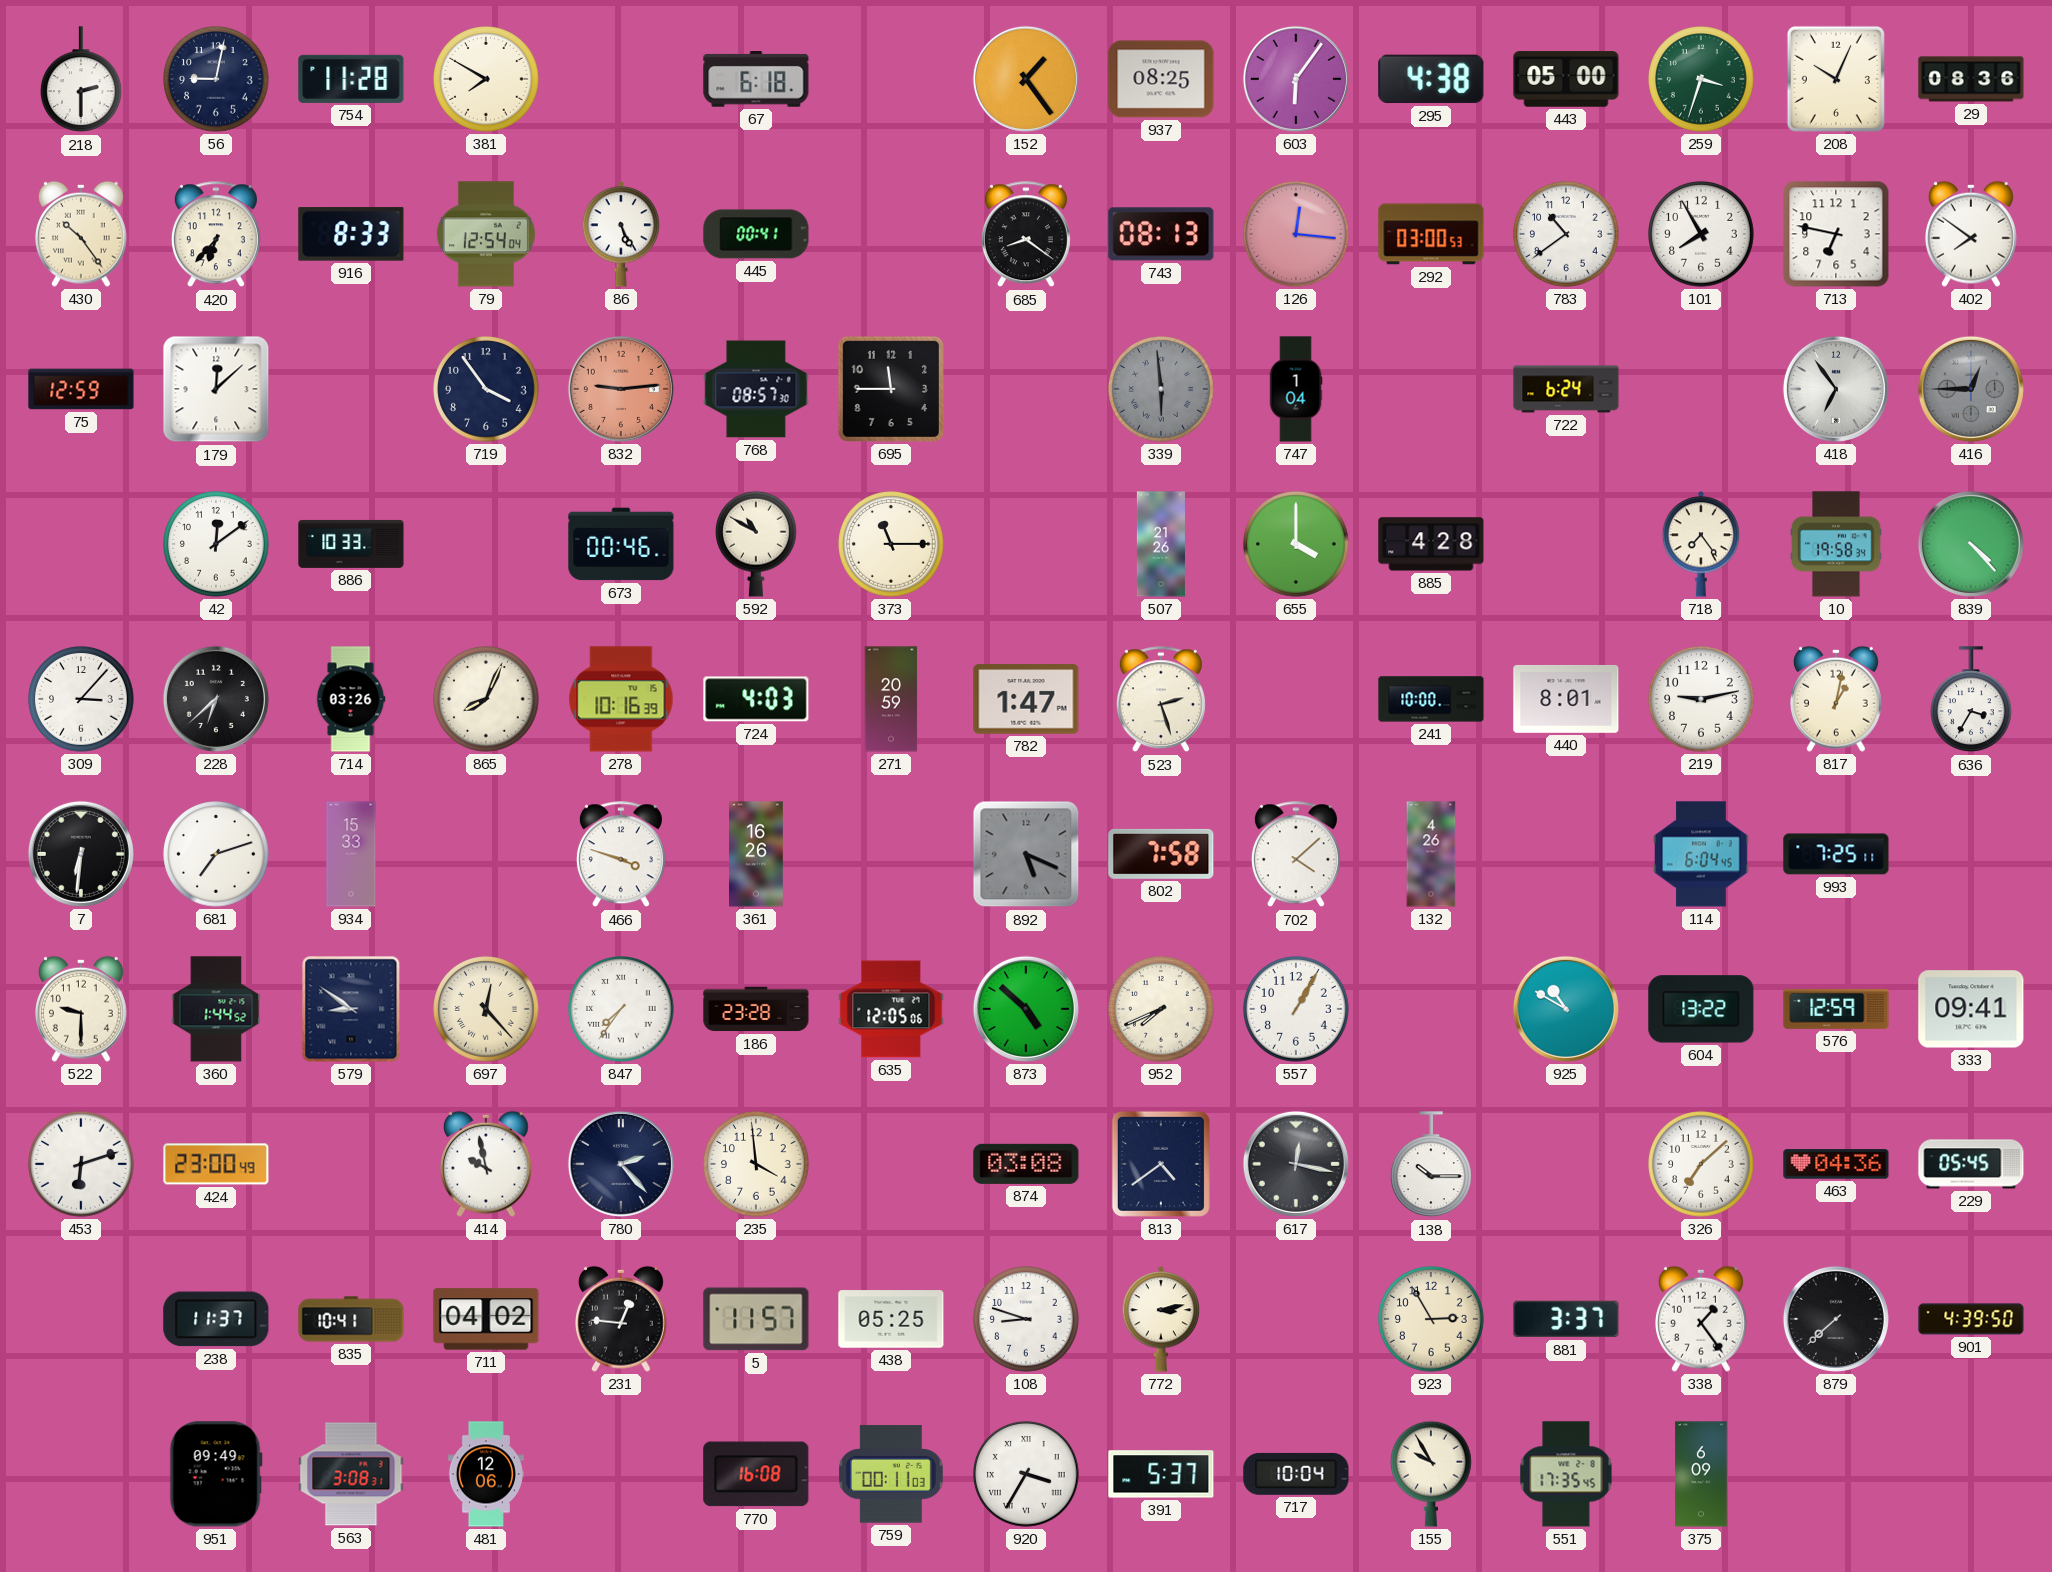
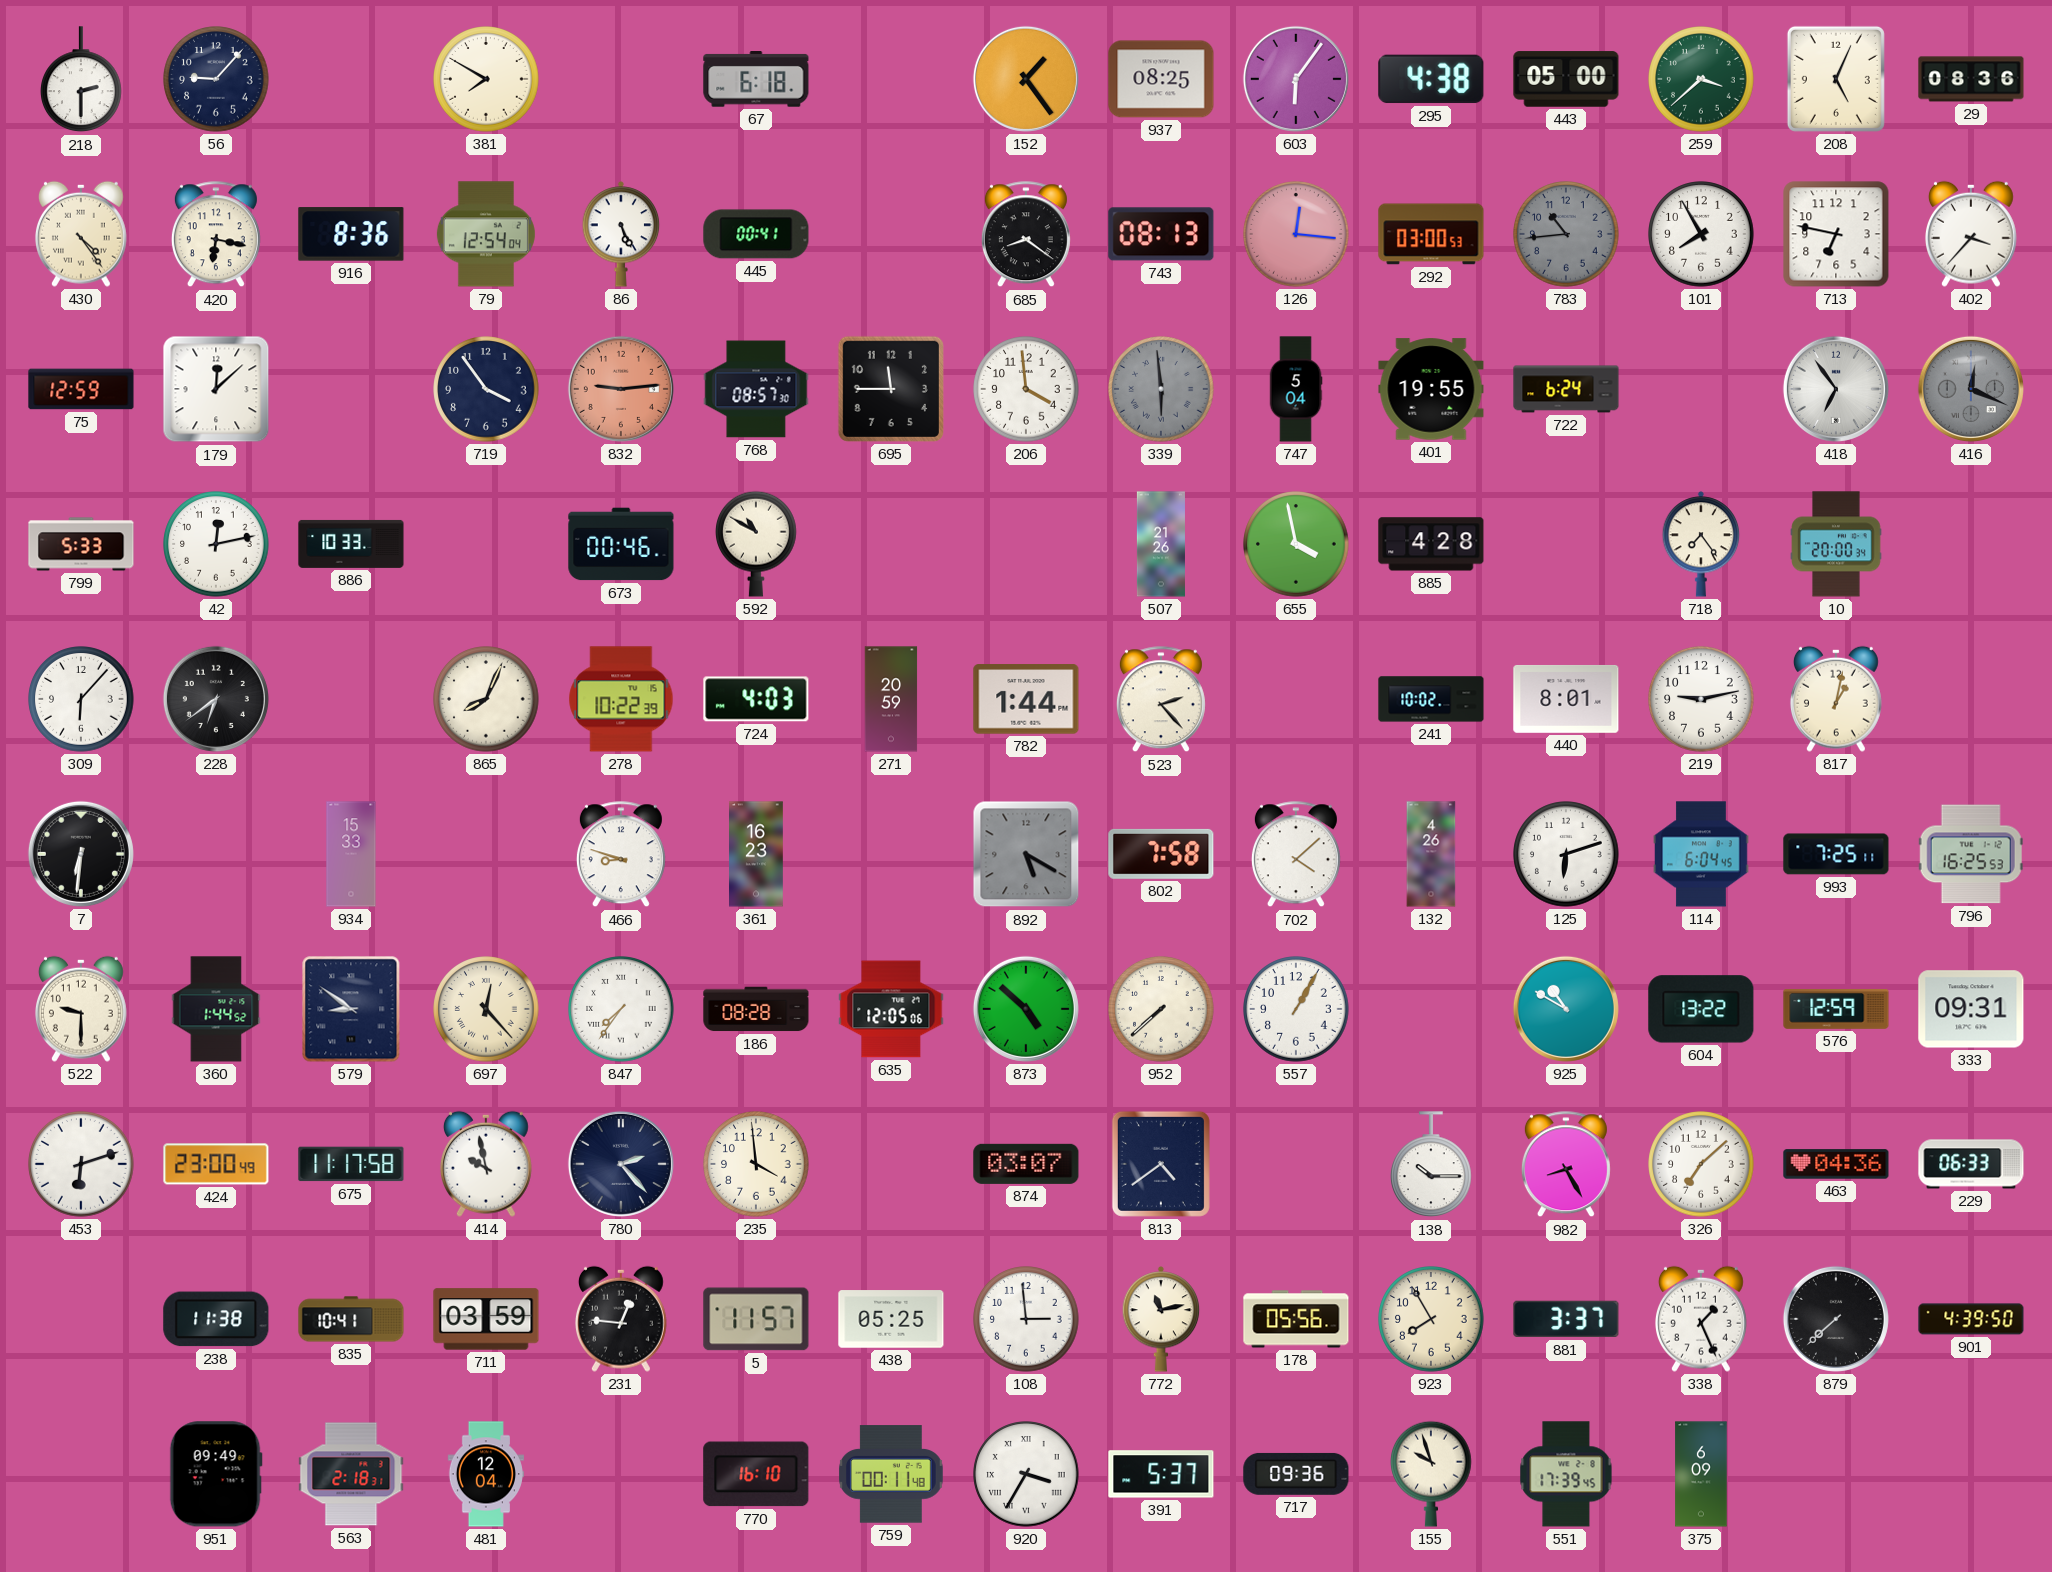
56: 9:02 -> 9:07
754: 11:28 -> none
259: 3:33 -> 3:38
208: 10:04 -> 5:04
430: 10:24 -> 4:24
420: 6:37 -> 6:17
916: 8:33 -> 8:36
783: 10:39 -> 10:44
783 dial: white -> grey
402: 7:51 -> 3:37
206: none -> 3:59
747: 1:04 -> 5:04
401: none -> 19:55
416: 12:45 -> 12:19
799: none -> 5:33
42: 12:09 -> 12:13
373: 11:15 -> none
655: 4:00 -> 3:58
10: 19:58 -> 20:00
839: 4:23 -> none
309: 3:07 -> 6:07
228: 6:38 -> 6:39
714: 03:26 -> none
278: 10:16 -> 10:22
782: 1:47 -> 1:44
523: 2:27 -> 2:23
241: 10:00 -> 10:02
636: 3:35 -> none
681: 7:12 -> none
466: 3:48 -> 8:48
361: 16:26 -> 16:23
892: 5:19 -> 5:20
125: none -> 6:12
796: none -> 16:25
186: 23:28 -> 08:28
952: 7:41 -> 7:38
333: 09:41 -> 09:31
675: none -> 11:17
874: 03:08 -> 03:07
617: 12:17 -> none
982: none -> 8:25
229: 05:45 -> 06:33
238: 11:37 -> 11:38
711: 04:02 -> 03:59
108: 8:48 -> 2:59
772: 3:13 -> 11:13
178: none -> 05:56
923: 2:55 -> 7:55
338: 1:24 -> 1:26
563: 3:08 -> 2:18
481: 12:06 -> 12:04
770: 16:08 -> 16:10
759: 00:11:03 -> 00:11:48
717: 10:04 -> 09:36
155: 9:55 -> 9:57
551: 17:35 -> 17:39
